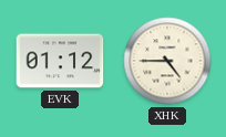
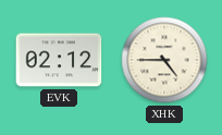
EVK: 01:12 -> 02:12
